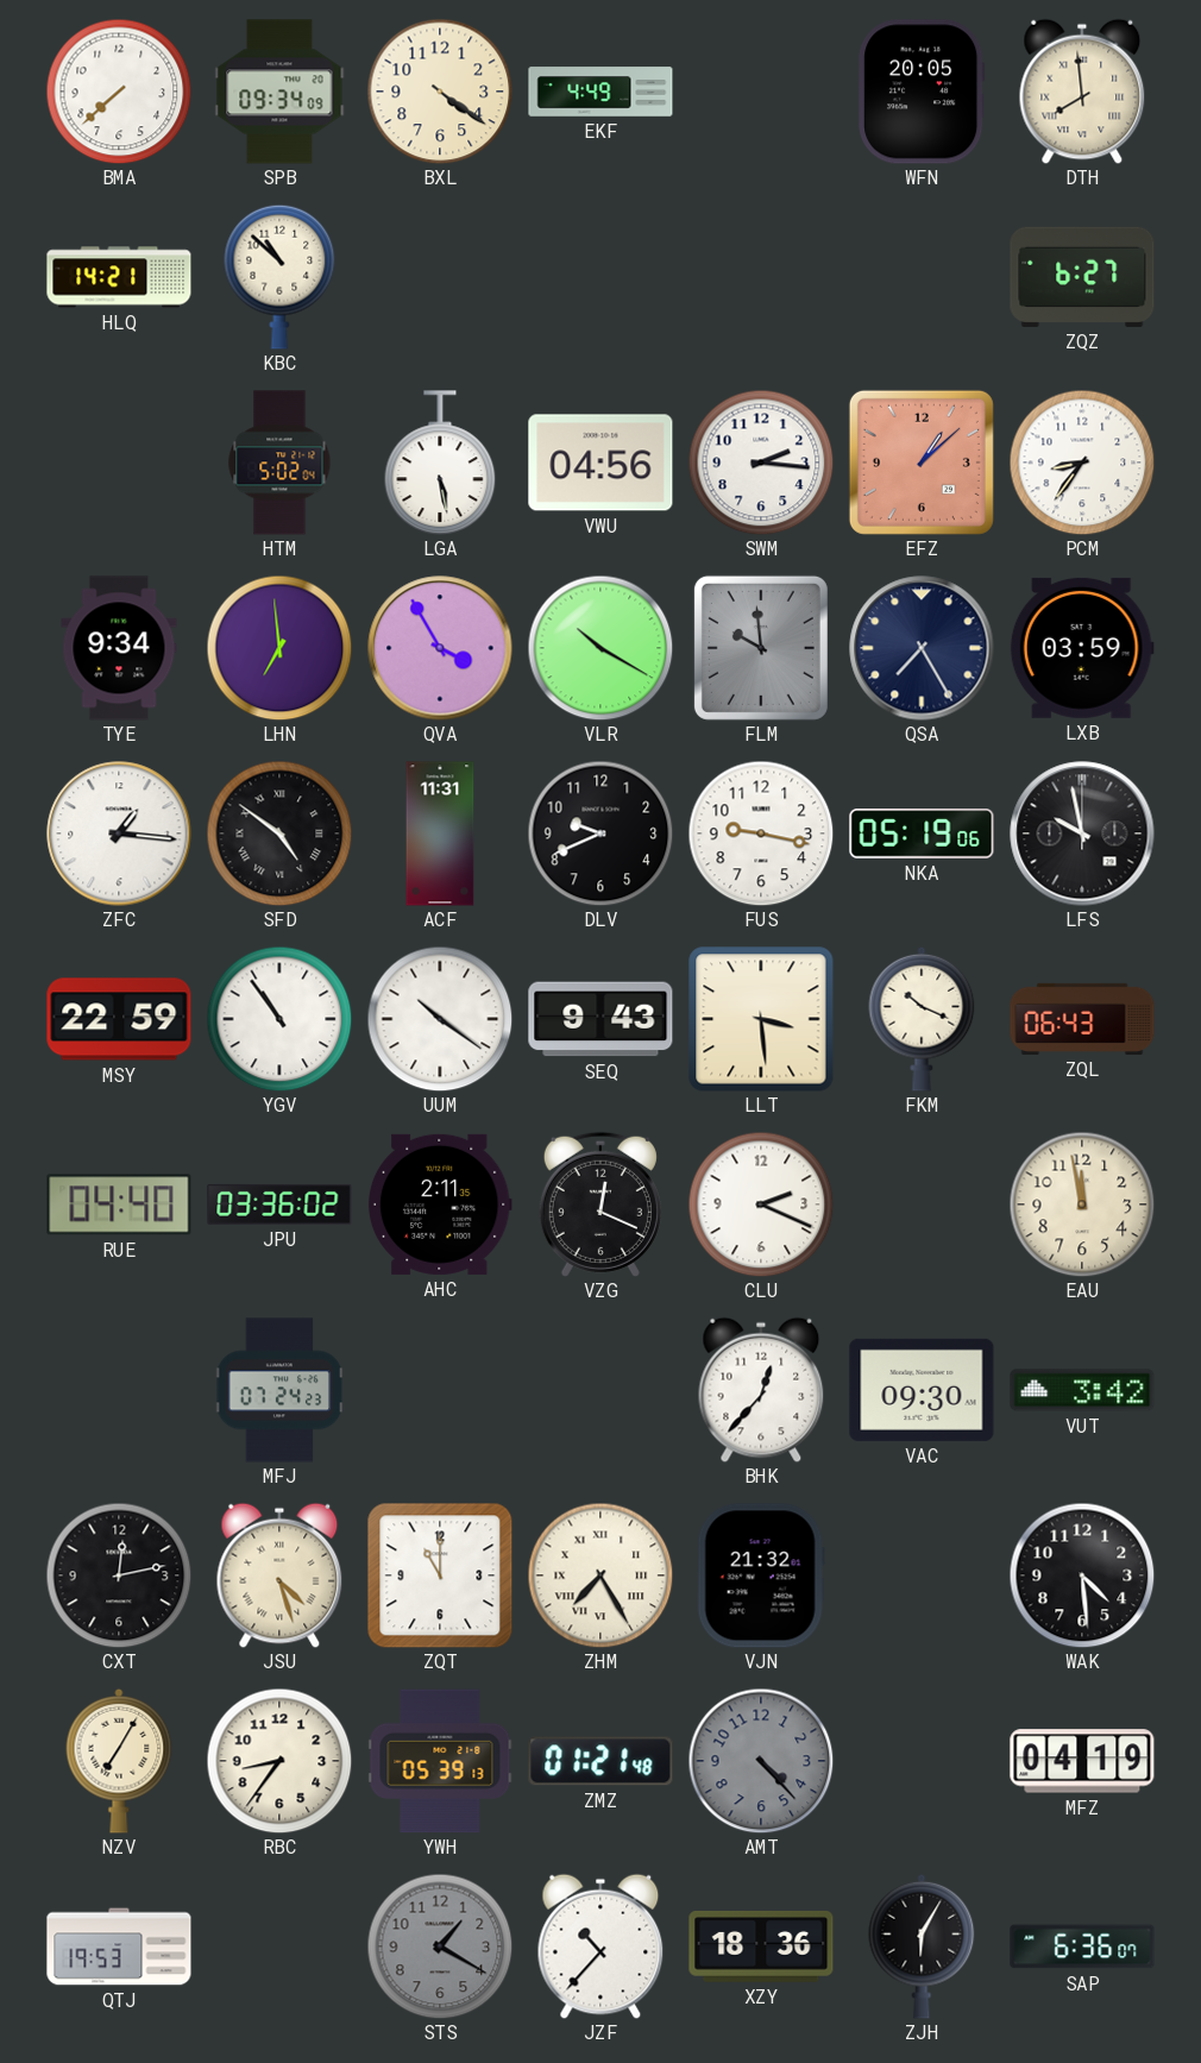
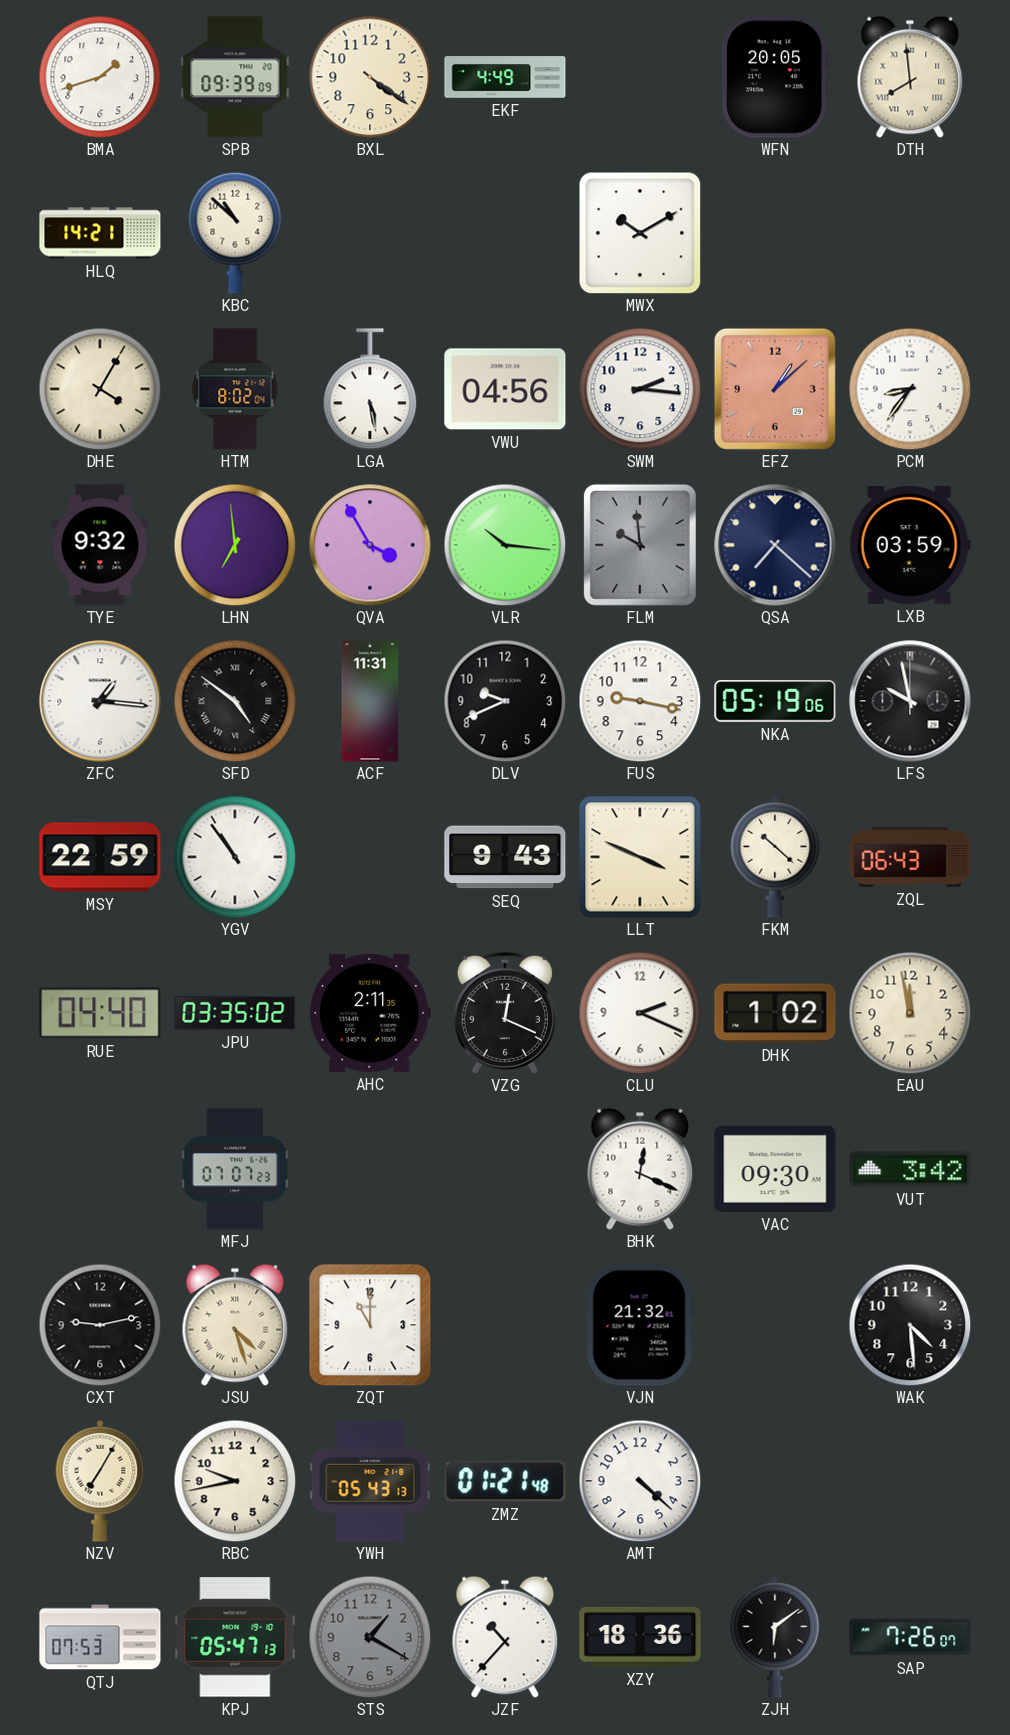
BMA: 7:38 -> 1:42
SPB: 09:34 -> 09:39
MWX: none -> 10:10
ZQZ: 6:27 -> none
DHE: none -> 4:05
HTM: 5:02 -> 8:02
TYE: 9:34 -> 9:32
VLR: 10:20 -> 10:16
QSA: 7:25 -> 7:22
UUM: 10:21 -> none
LLT: 3:29 -> 3:49
FKM: 10:19 -> 10:22
JPU: 03:36 -> 03:35
DHK: none -> 1:02
MFJ: 07:24 -> 07:07
BHK: 12:37 -> 12:19
CXT: 12:13 -> 9:13
ZHM: 7:25 -> none
RBC: 8:36 -> 9:43
YWH: 05:39 -> 05:43
AMT: 4:23 -> 4:22
AMT dial: grey -> white
MFZ: 04:19 -> none
QTJ: 19:53 -> 07:53
KPJ: none -> 05:47
ZJH: 6:05 -> 6:09
SAP: 6:36 -> 7:26
